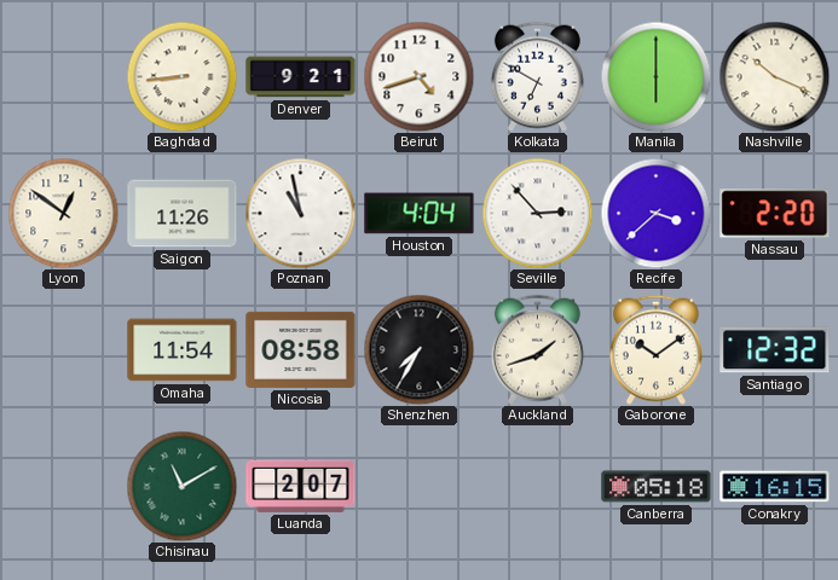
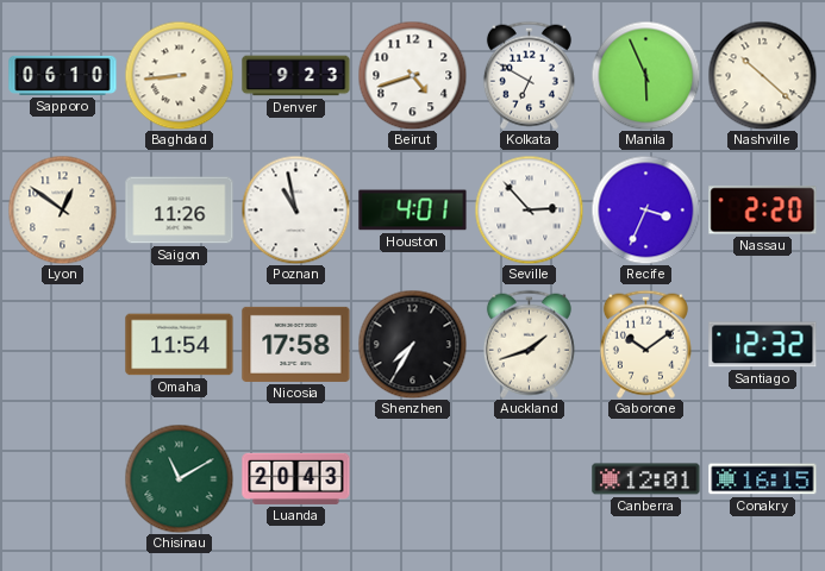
Sapporo: none -> 06:10
Denver: 9:21 -> 9:23
Manila: 6:00 -> 5:56
Nashville: 10:19 -> 10:22
Houston: 4:04 -> 4:01
Recife: 3:38 -> 3:34
Nicosia: 08:58 -> 17:58
Luanda: 2:07 -> 20:43
Canberra: 05:18 -> 12:01
